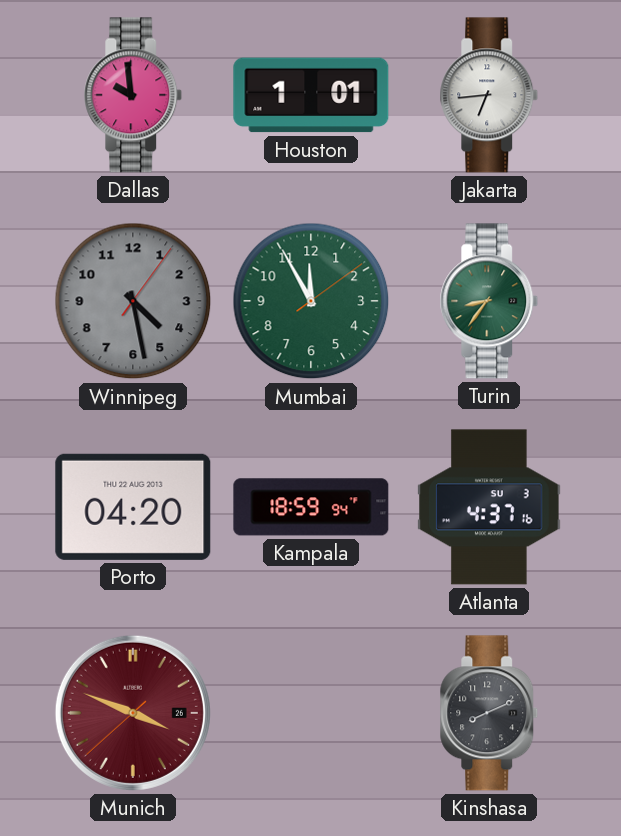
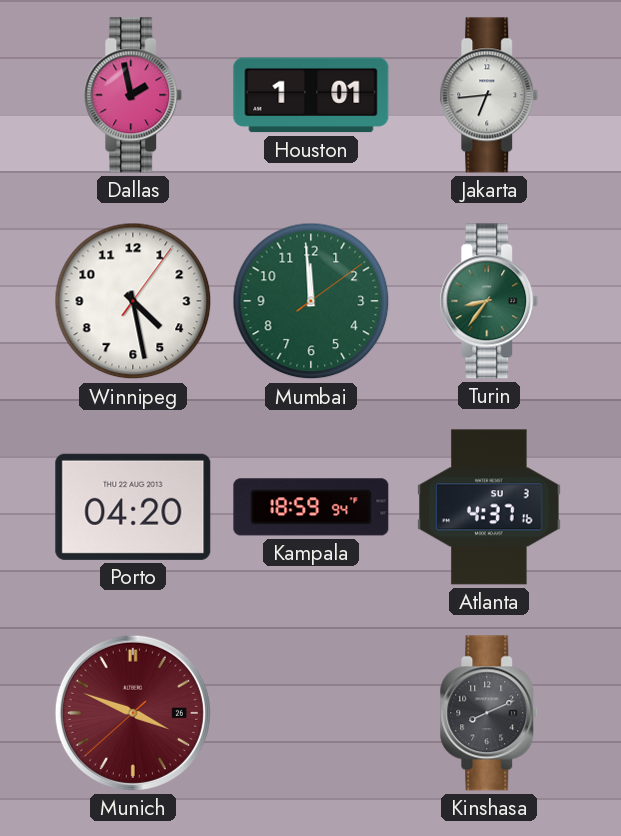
Dallas: 9:59 -> 1:58
Winnipeg dial: grey -> white
Mumbai: 11:55 -> 11:59
